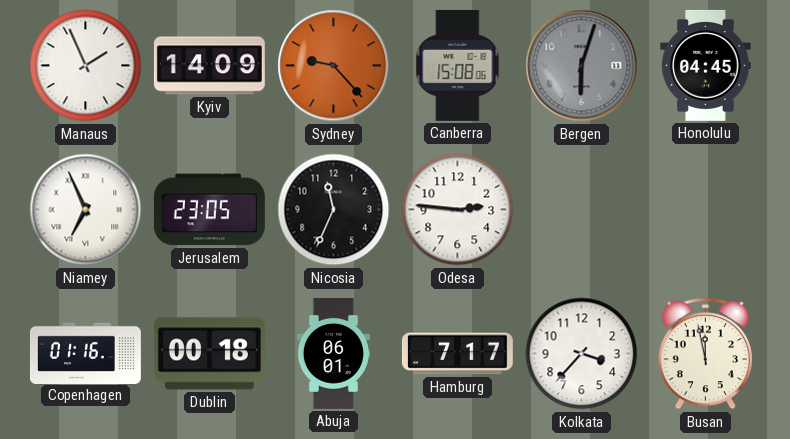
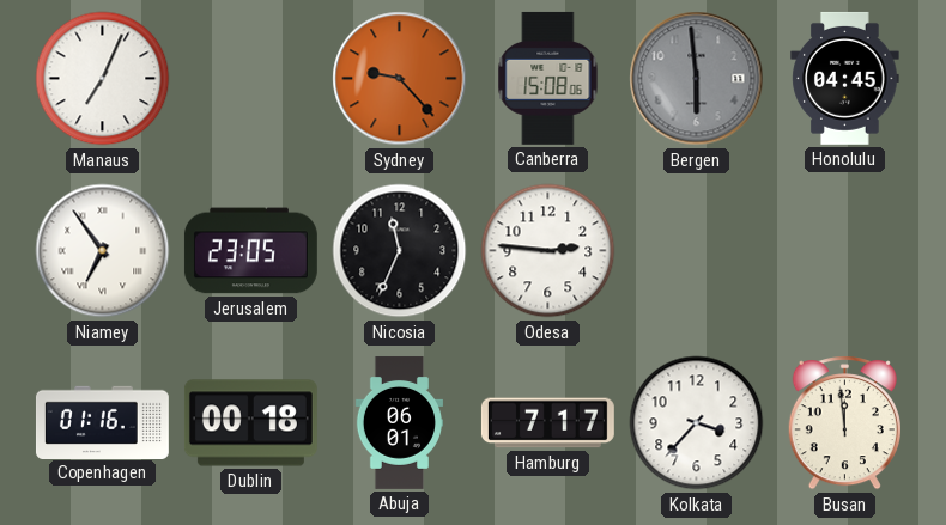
Manaus: 1:56 -> 7:04
Kyiv: 14:09 -> none
Bergen: 6:03 -> 5:59
Niamey: 6:56 -> 6:54
Busan: 11:58 -> 11:59
